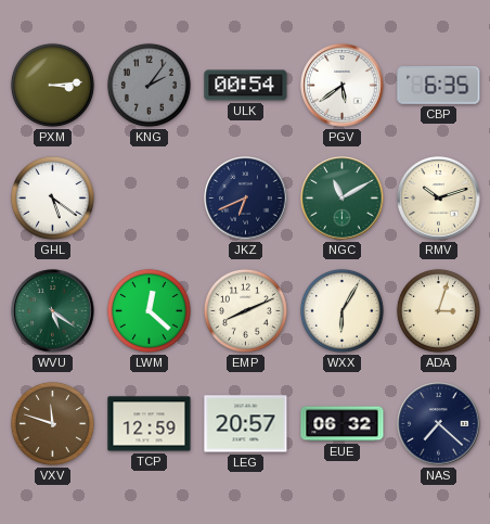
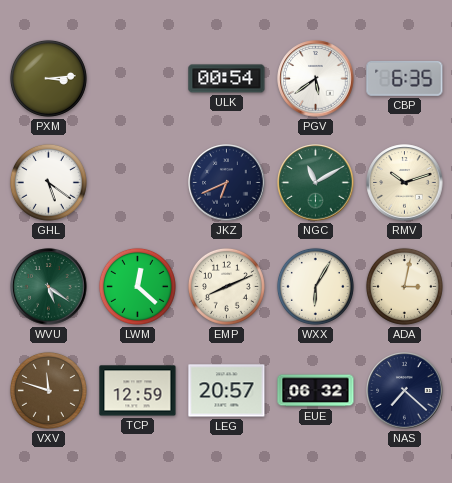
KNG: 2:06 -> none
ADA: 3:03 -> 3:02
